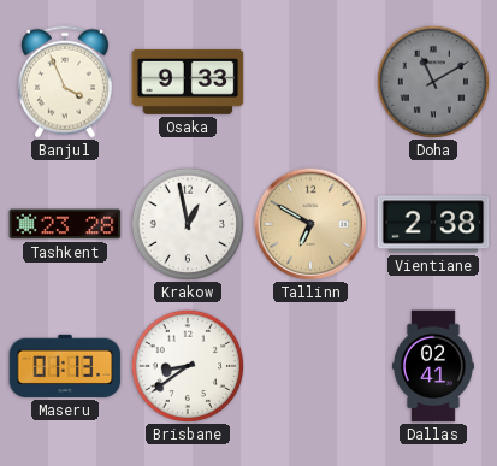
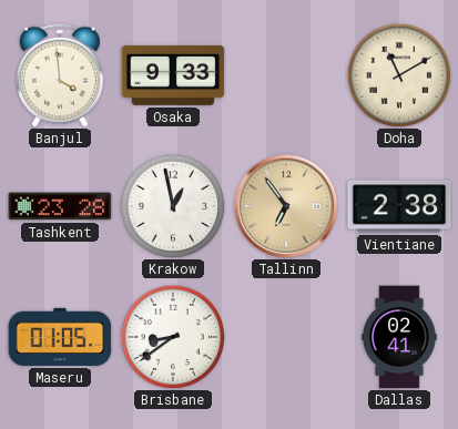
Banjul: 3:56 -> 3:59
Doha dial: grey -> cream
Tallinn: 6:50 -> 6:54
Maseru: 01:13 -> 01:05
